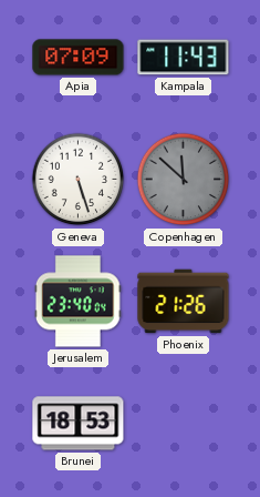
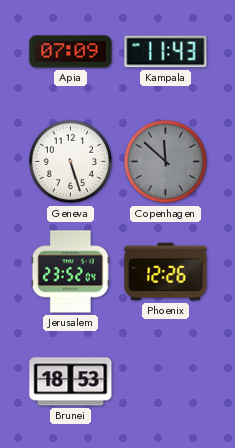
Jerusalem: 23:40 -> 23:52
Phoenix: 21:26 -> 12:26
